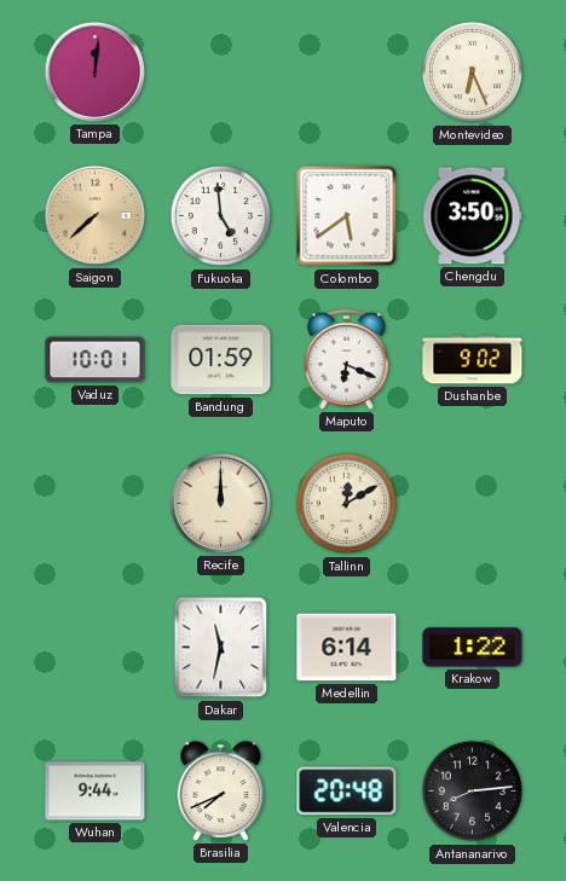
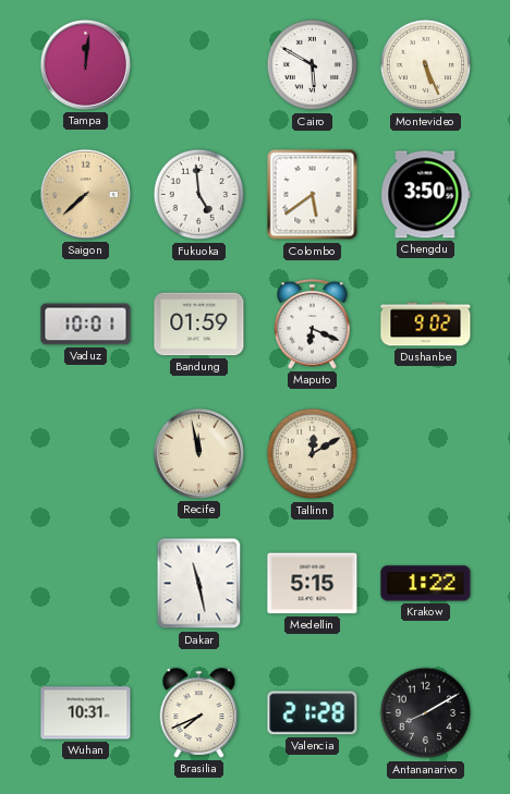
Cairo: none -> 5:50
Montevideo: 6:26 -> 5:26
Recife: 12:00 -> 11:58
Dakar: 11:32 -> 11:28
Medellin: 6:14 -> 5:15
Wuhan: 9:44 -> 10:31
Valencia: 20:48 -> 21:28
Antananarivo: 8:14 -> 8:10
